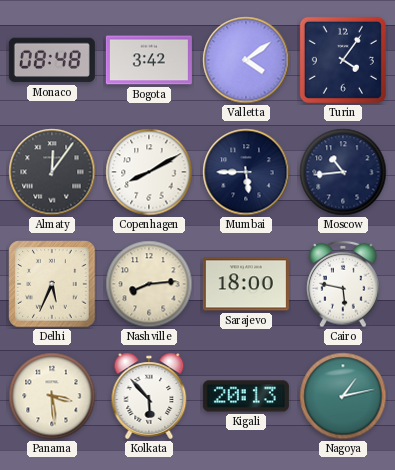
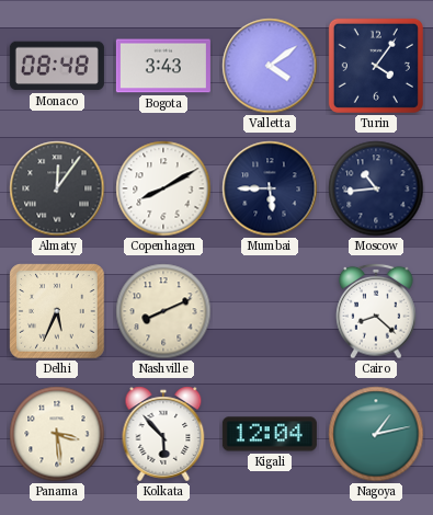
Bogota: 3:42 -> 3:43
Nashville: 8:14 -> 8:11
Sarajevo: 18:00 -> none
Cairo: 5:47 -> 8:22
Kigali: 20:13 -> 12:04
